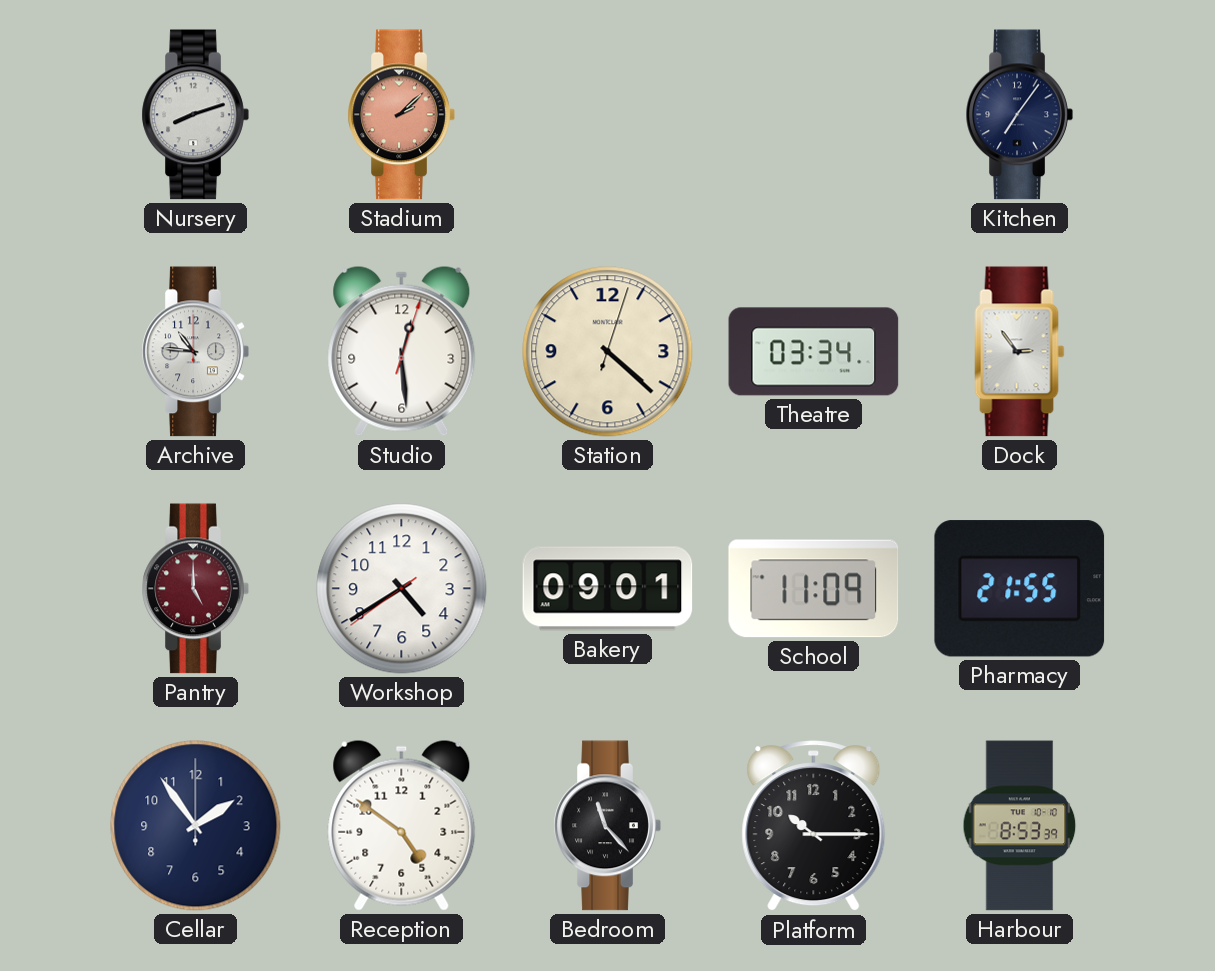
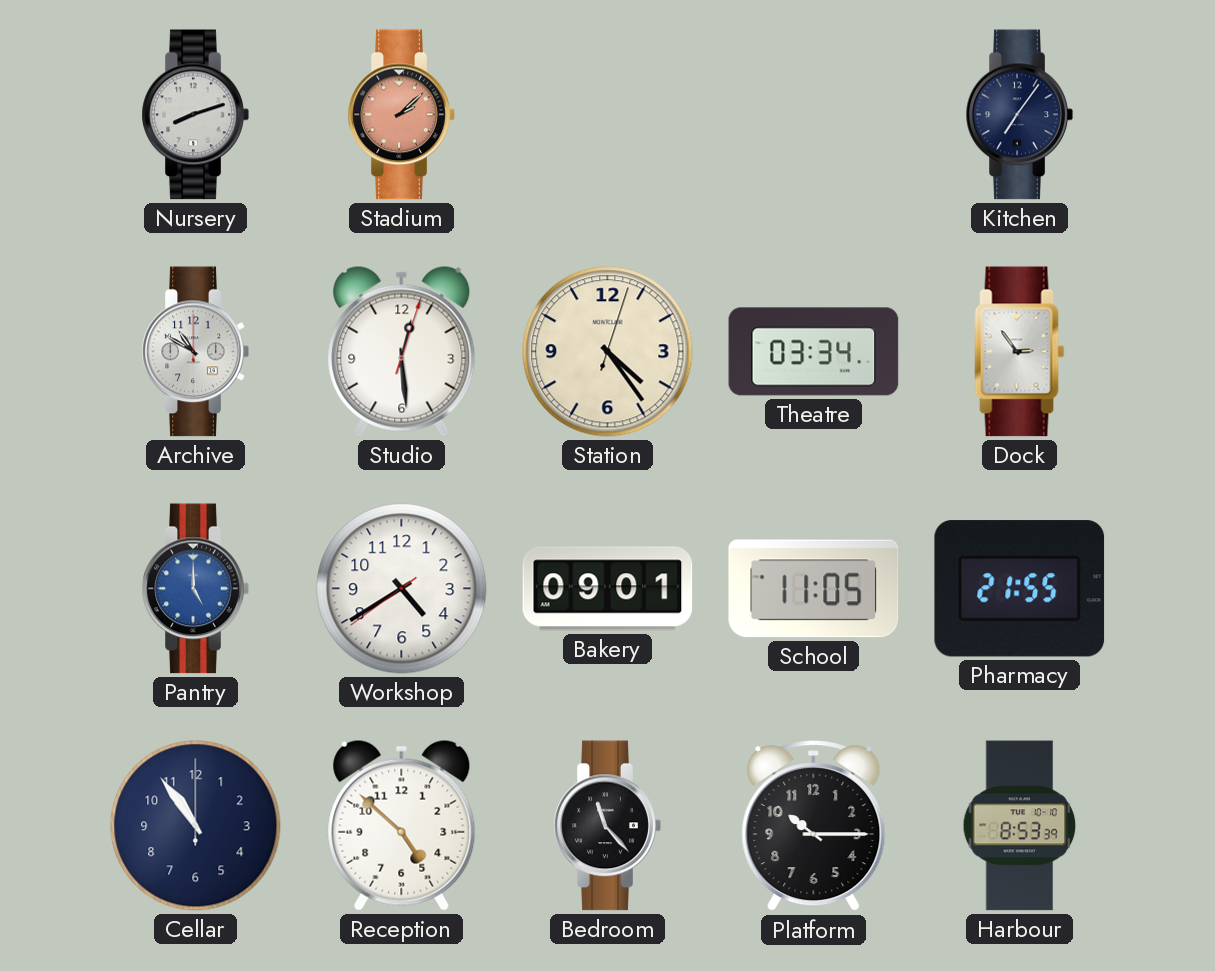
Archive: 10:46 -> 10:50
Station: 4:22 -> 4:24
Pantry dial: burgundy -> blue
School: 11:09 -> 11:05
Cellar: 1:54 -> 10:54
Reception: 4:51 -> 4:52
